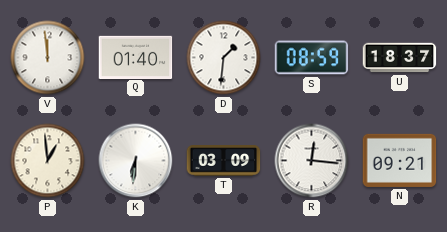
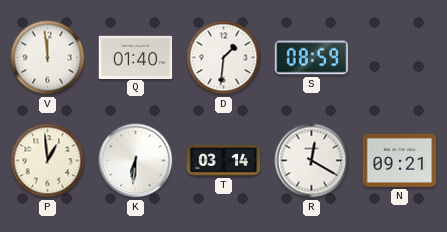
U: 18:37 -> none
T: 03:09 -> 03:14
R: 12:16 -> 12:20
